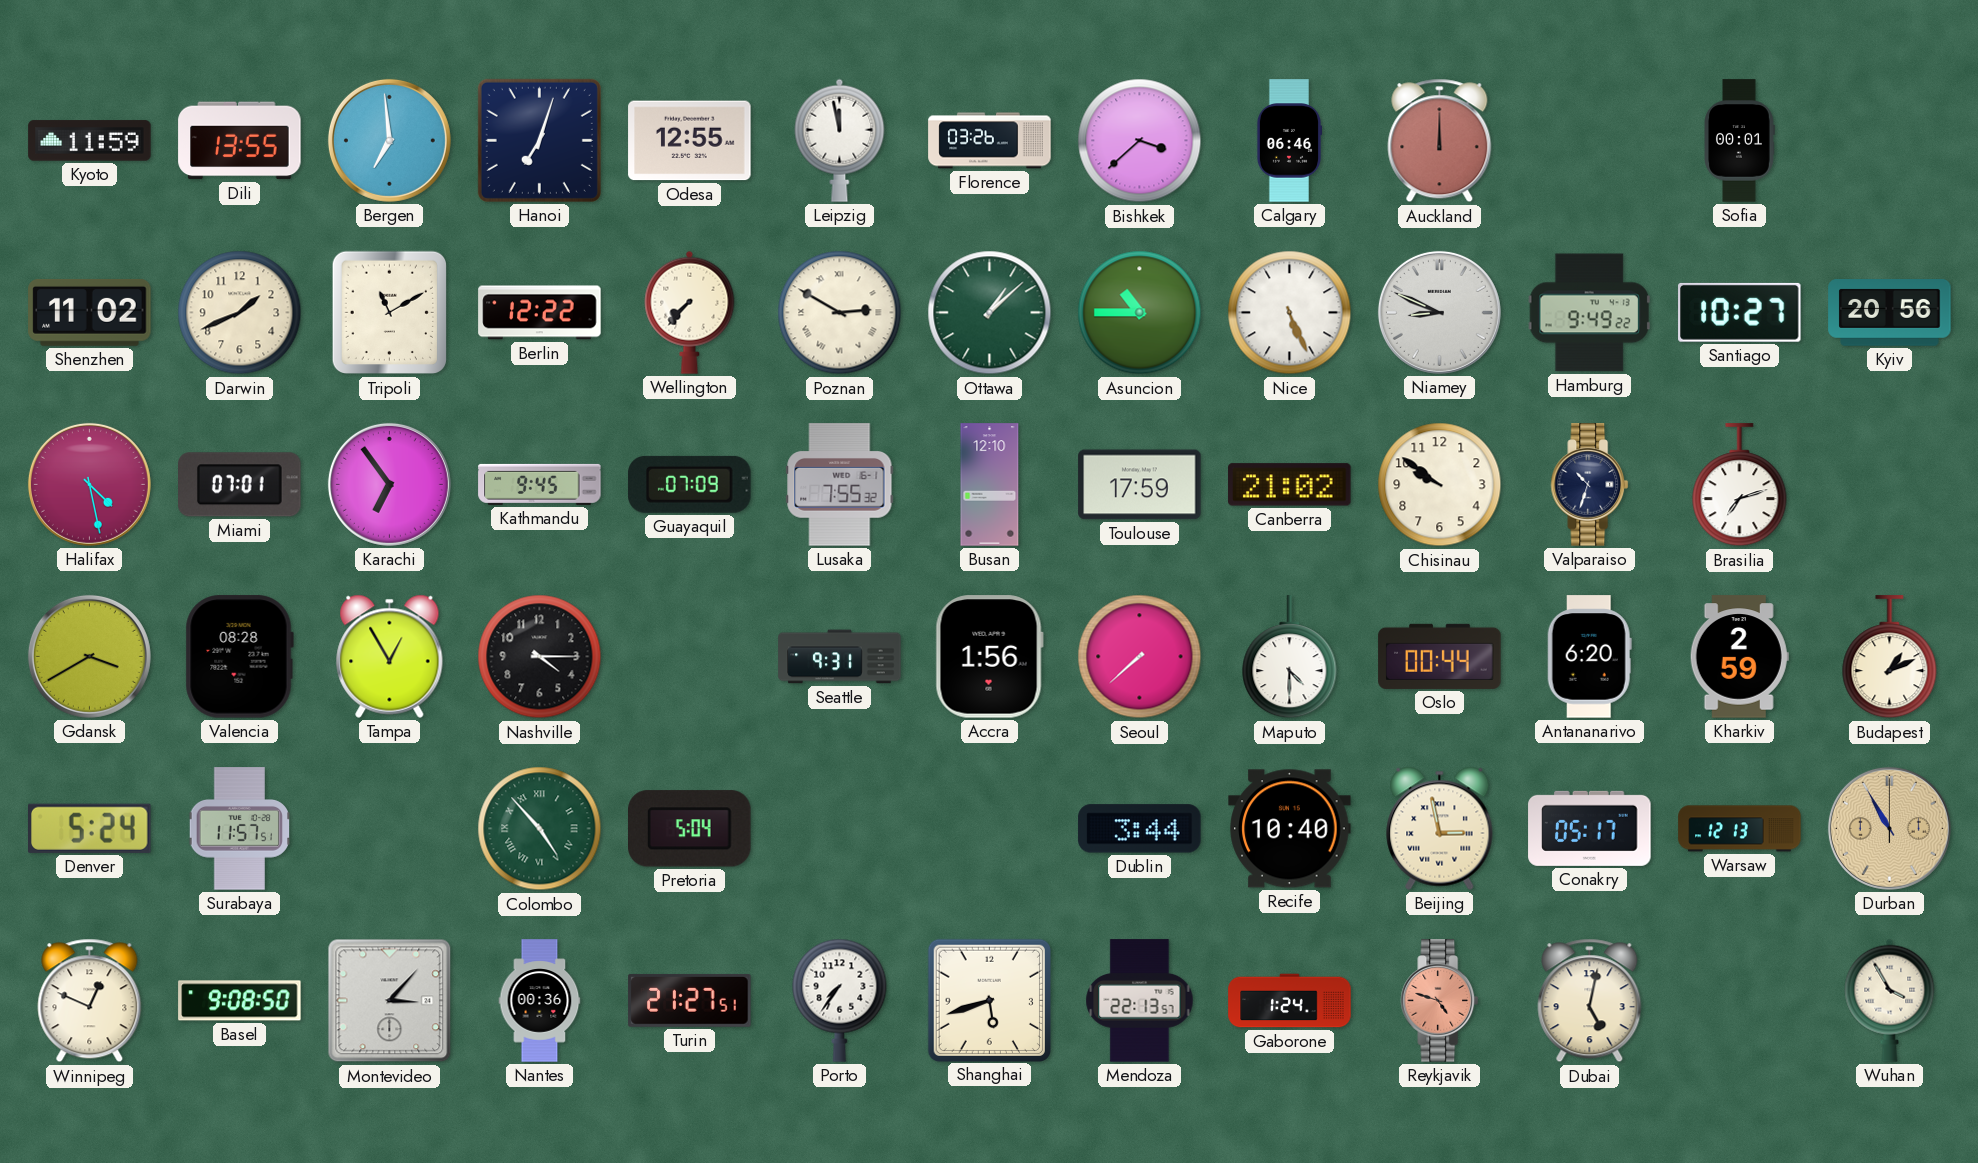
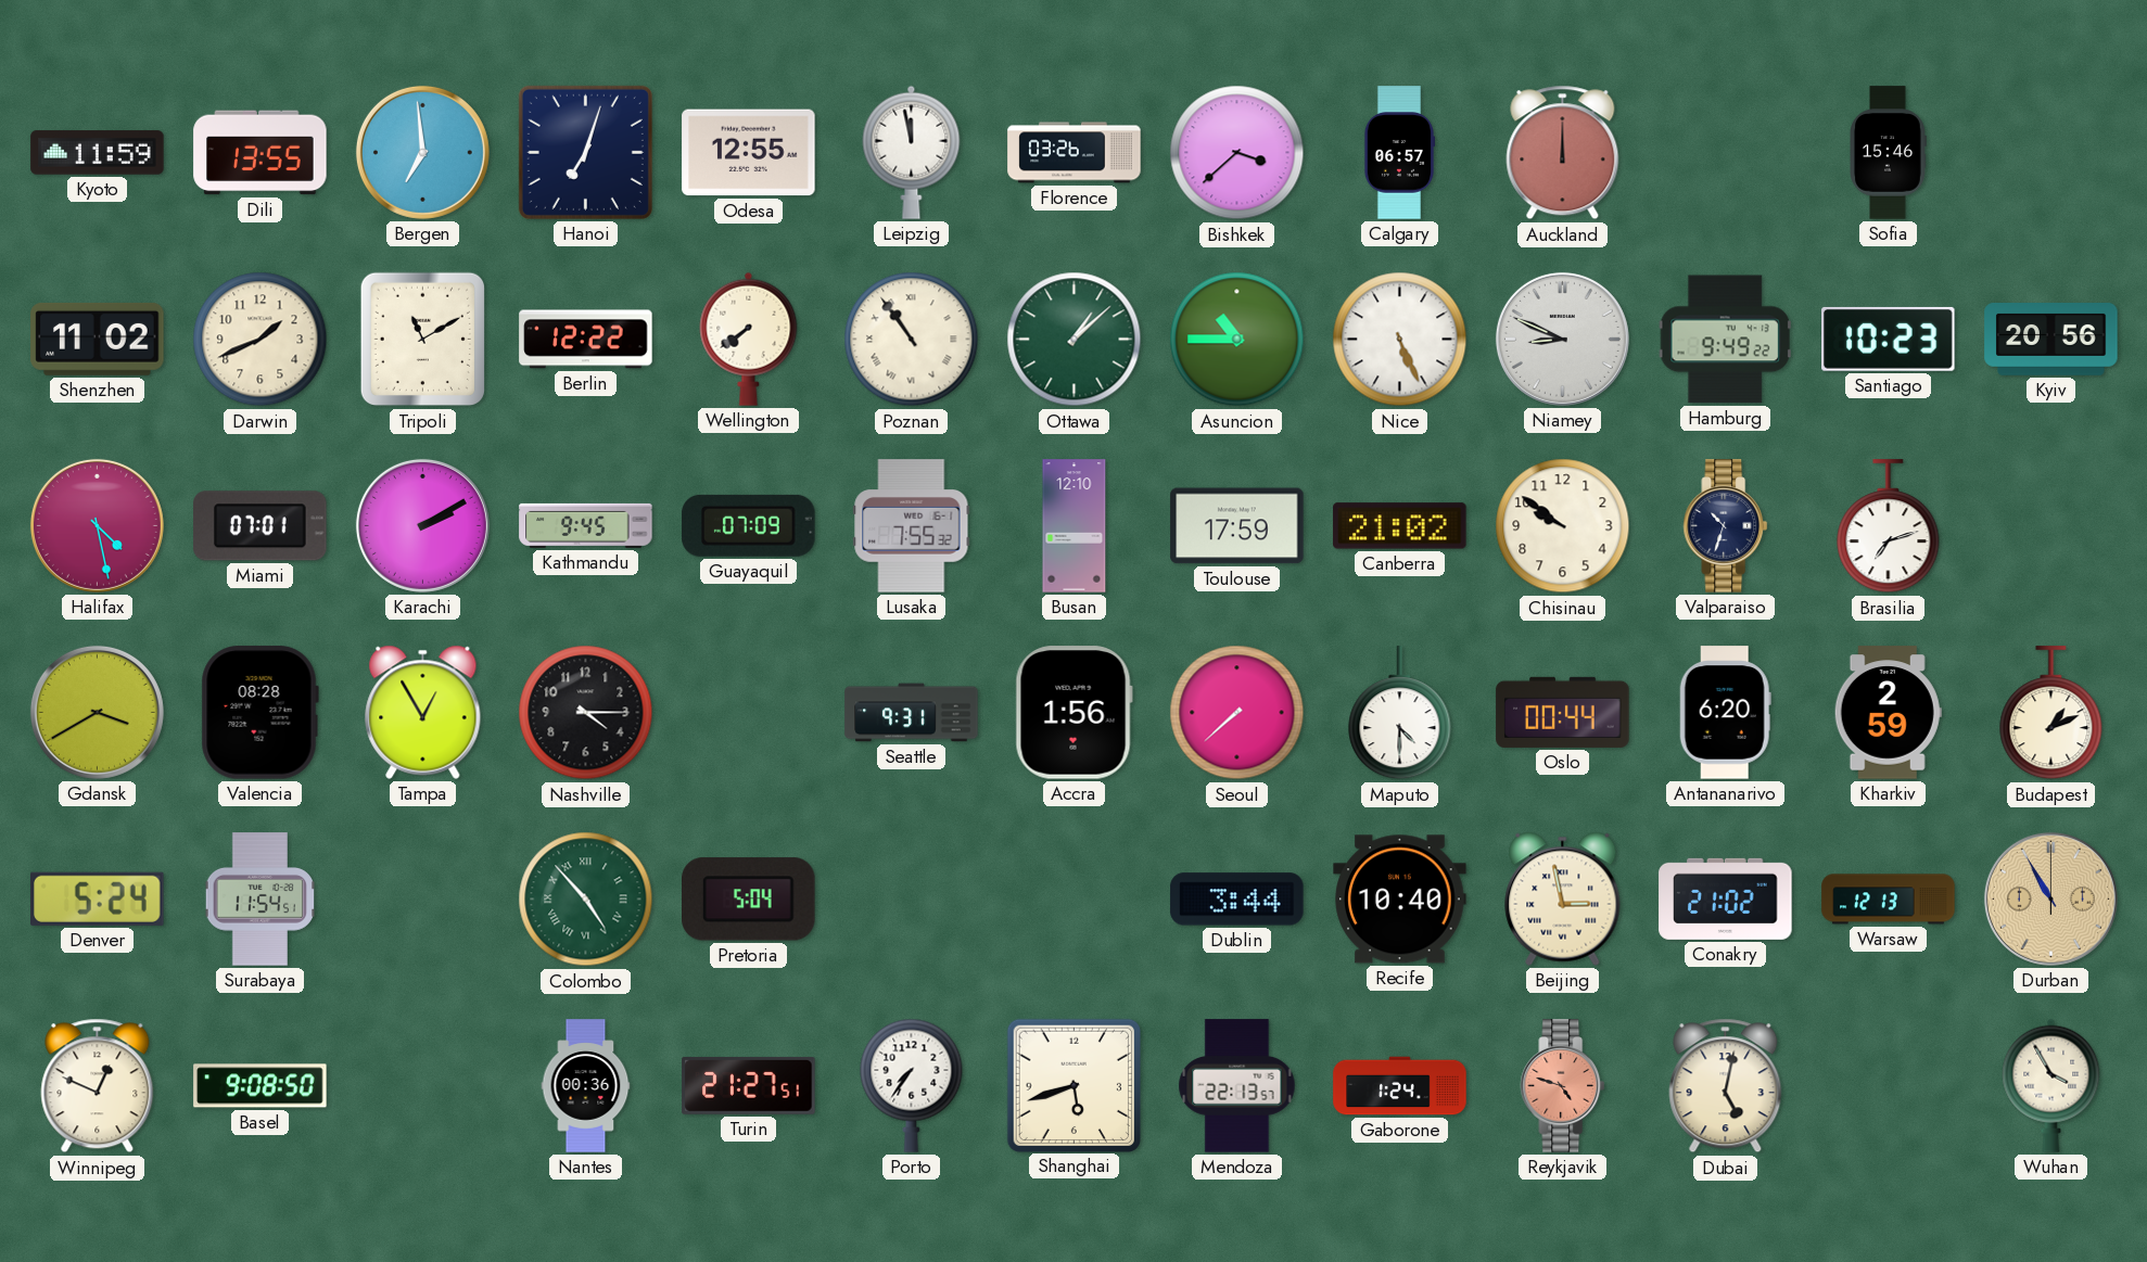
Calgary: 06:46 -> 06:57
Sofia: 00:01 -> 15:46
Wellington: 7:37 -> 7:39
Poznan: 2:50 -> 10:54
Santiago: 10:27 -> 10:23
Karachi: 6:54 -> 2:10
Surabaya: 11:57 -> 11:54
Conakry: 05:17 -> 21:02
Montevideo: 3:07 -> none
